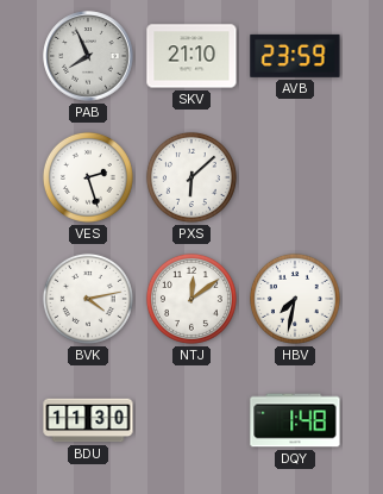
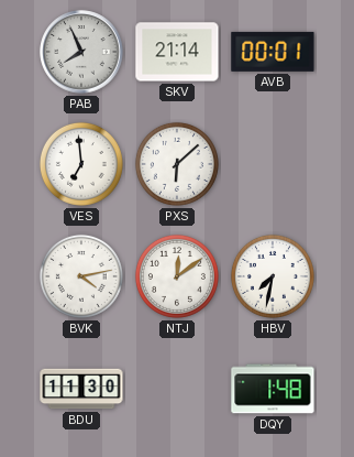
SKV: 21:10 -> 21:14
AVB: 23:59 -> 00:01
VES: 2:27 -> 6:59
